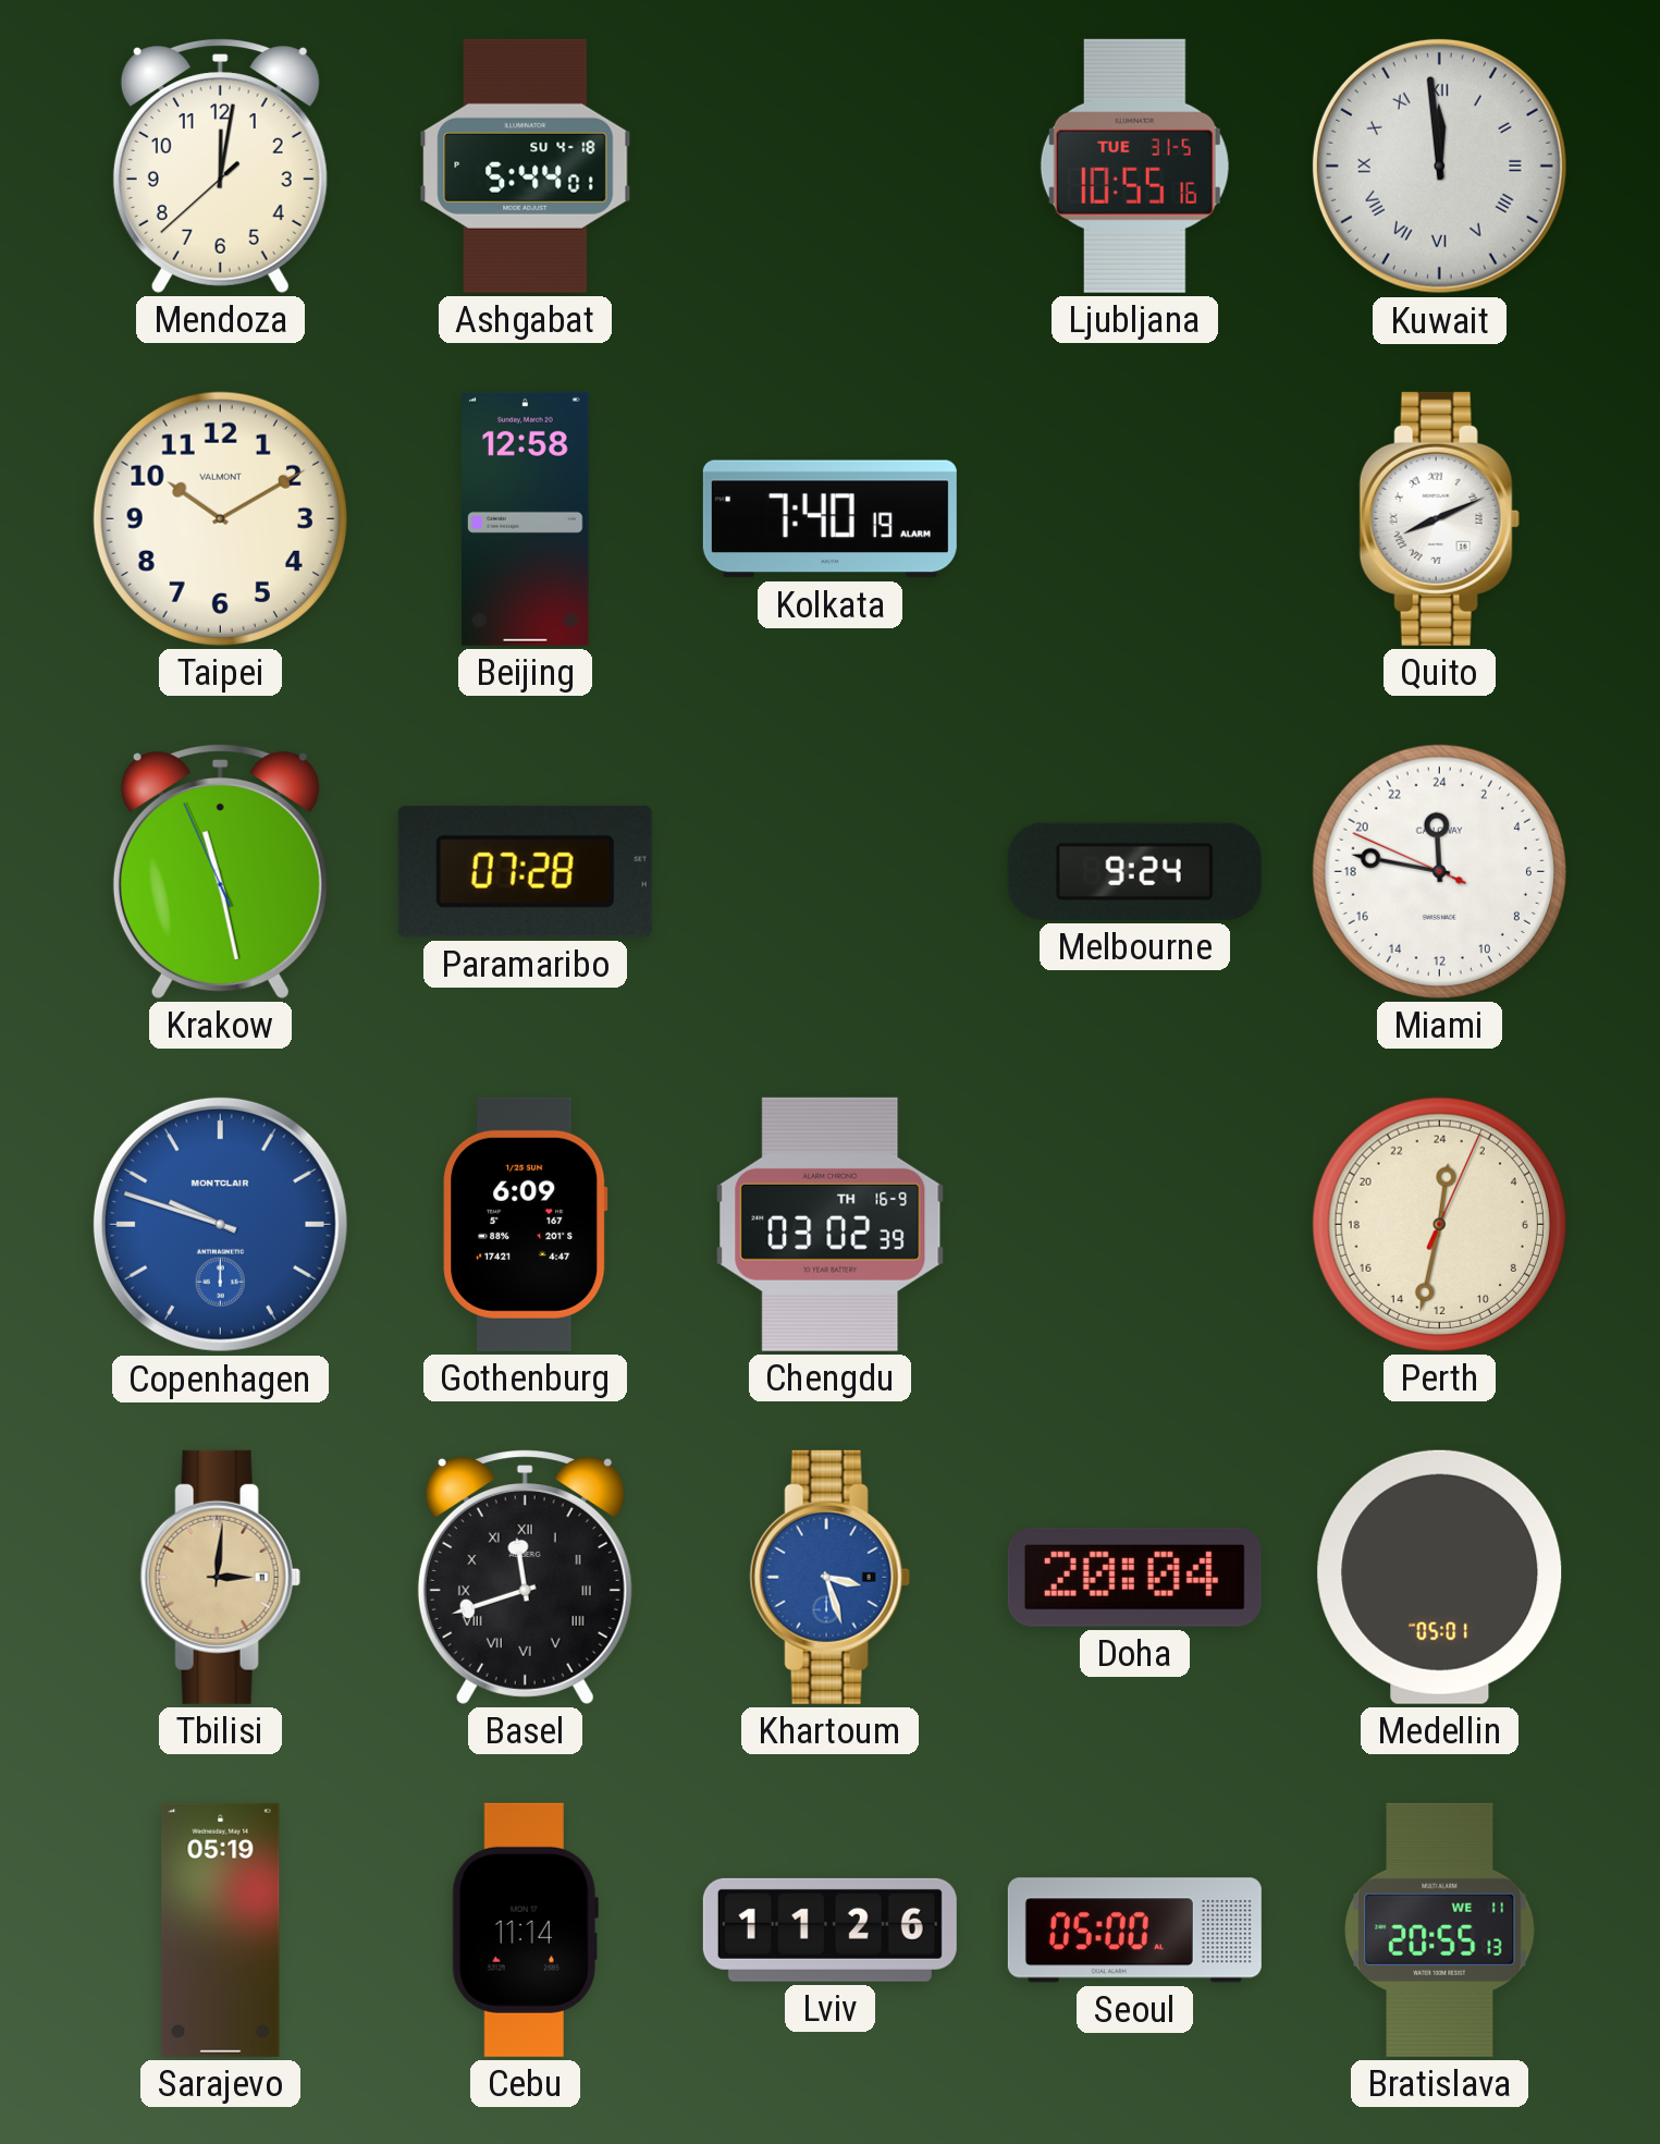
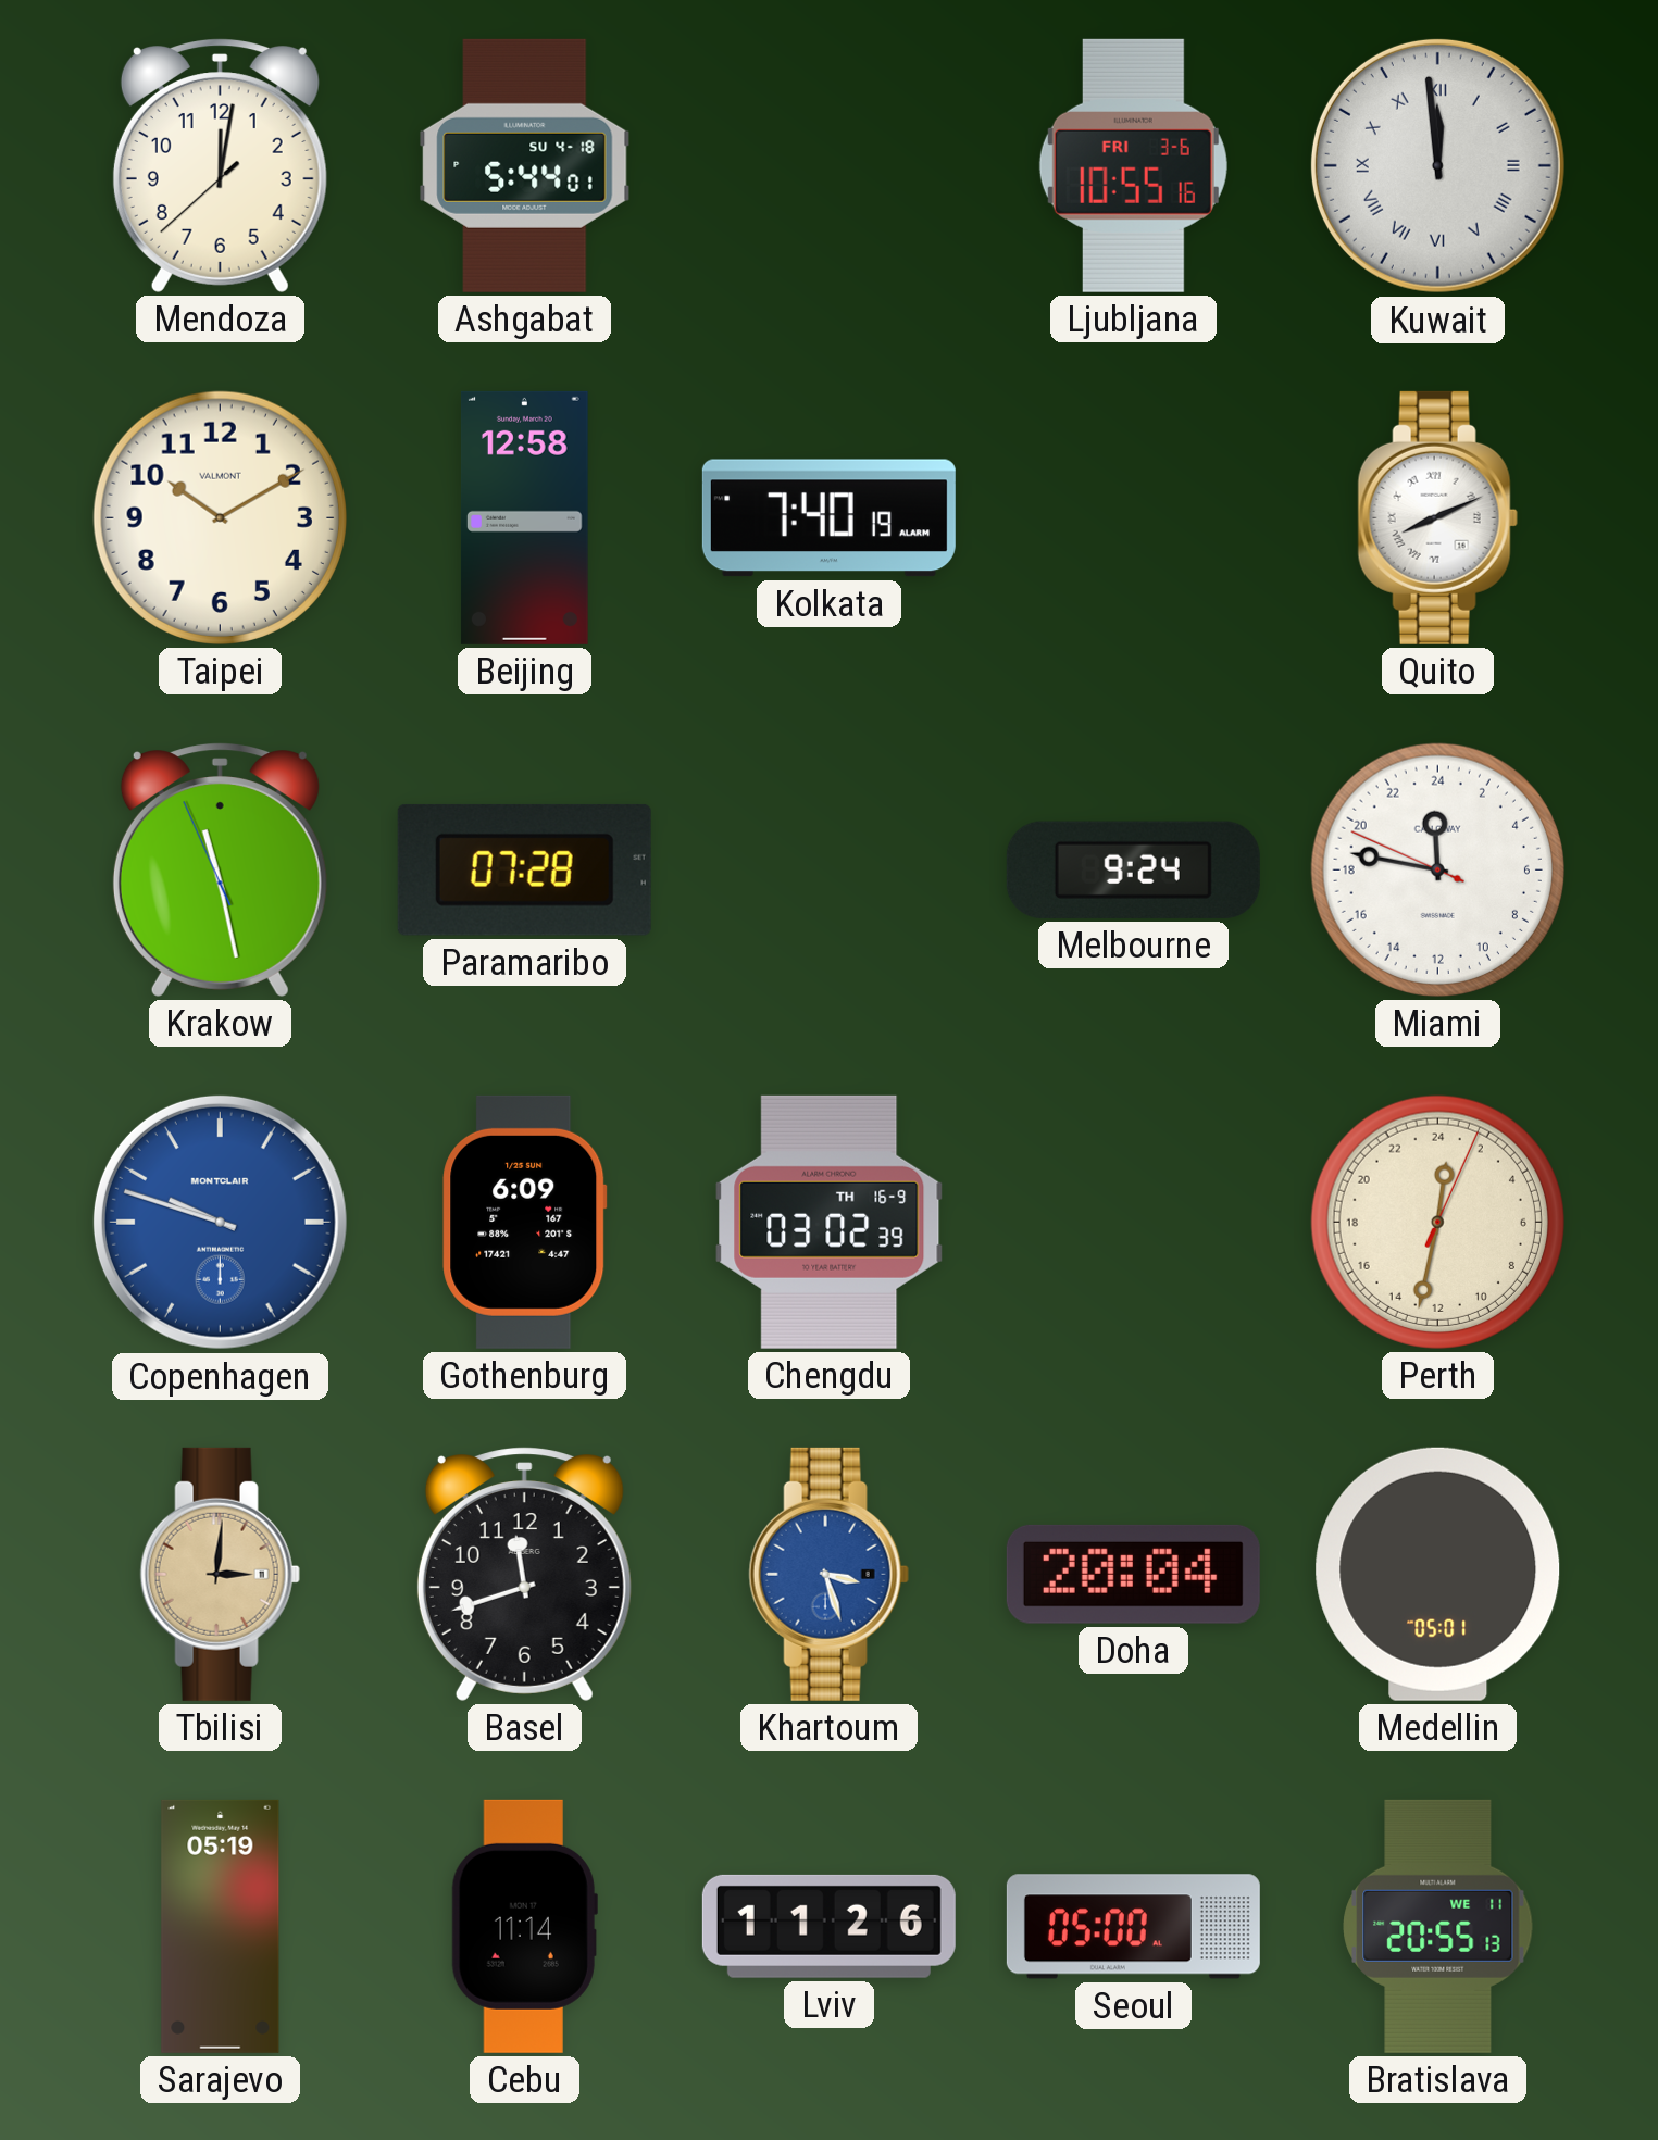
Ljubljana date: TUE 31-5 -> FRI 3-6
Basel numerals: Roman -> Arabic
